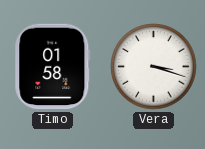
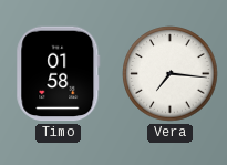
Vera: 3:18 -> 7:16
